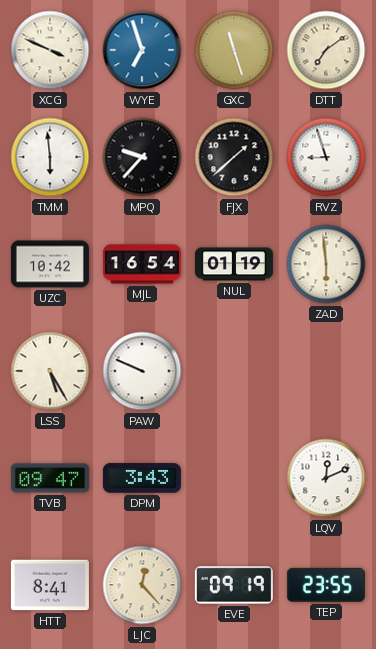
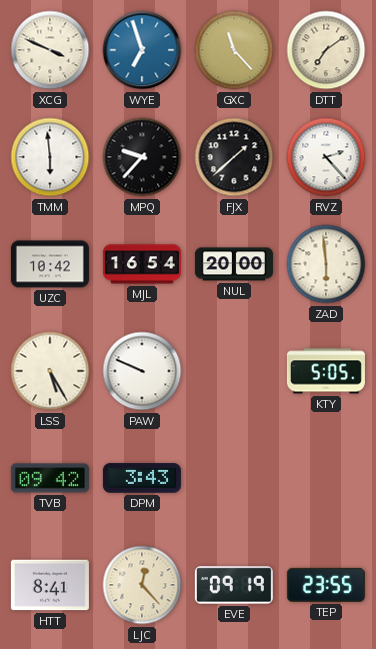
GXC: 11:27 -> 11:23
RVZ: 8:57 -> 2:23
NUL: 01:19 -> 20:00
KTY: none -> 5:05
TVB: 09:47 -> 09:42
LQV: 12:11 -> none
